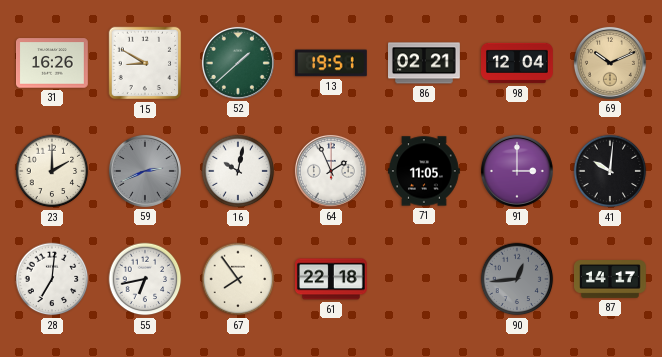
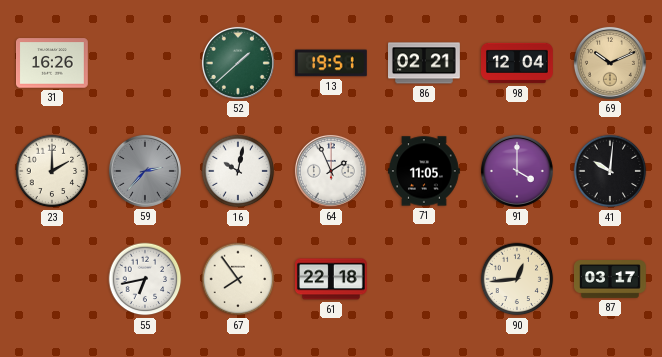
15: 8:50 -> none
59: 2:41 -> 2:37
91: 3:00 -> 4:00
28: 7:01 -> none
90 dial: grey -> cream
87: 14:17 -> 03:17
